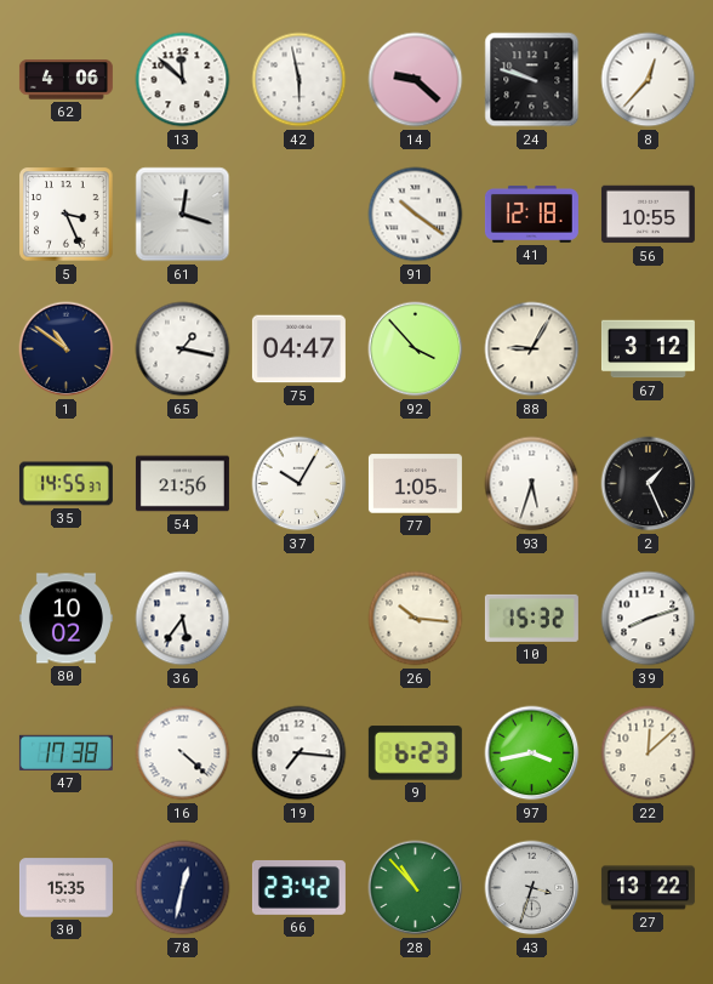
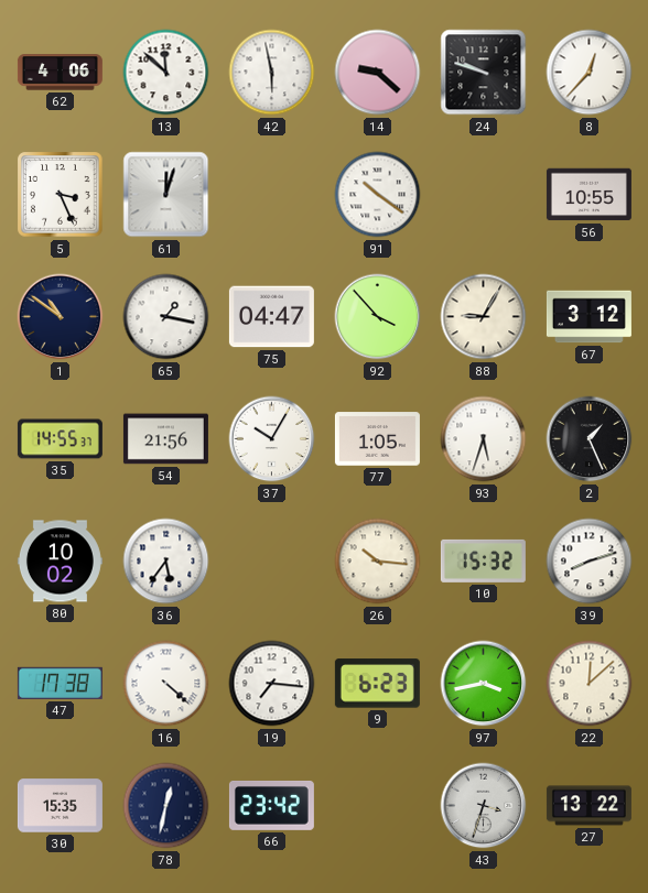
61: 12:18 -> 12:03
41: 12:18 -> none
28: 10:53 -> none
